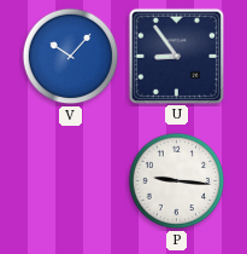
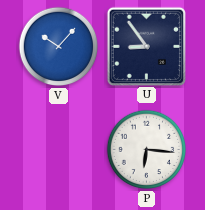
P: 9:16 -> 6:16
